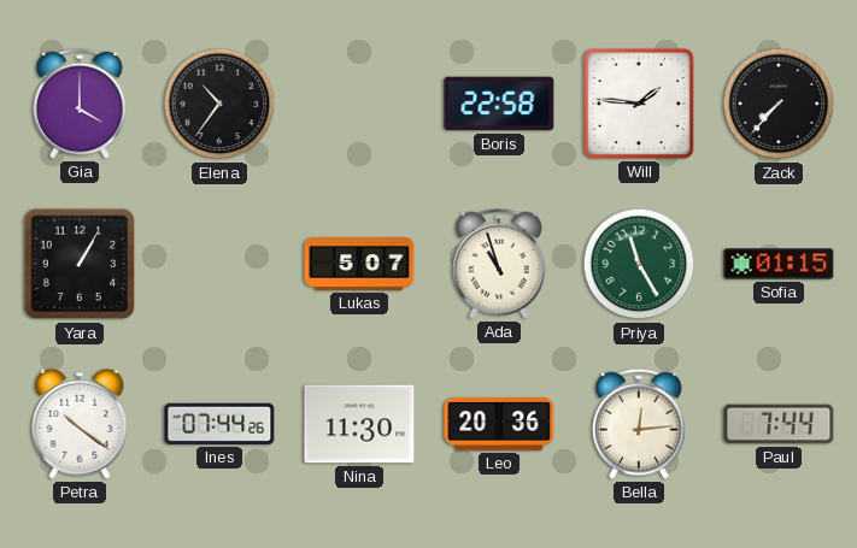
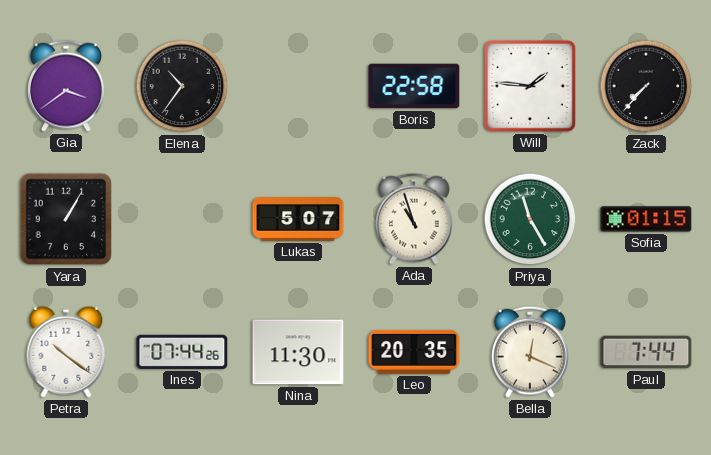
Gia: 4:00 -> 3:39
Leo: 20:36 -> 20:35
Bella: 12:14 -> 12:19
